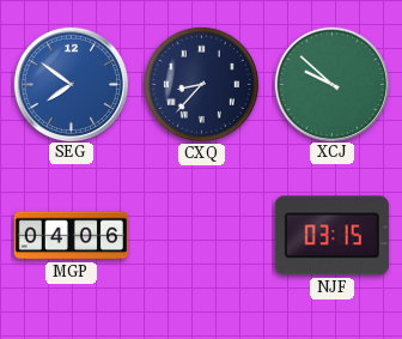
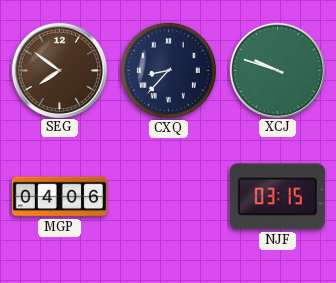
SEG dial: blue -> brown
XCJ: 9:52 -> 9:48
